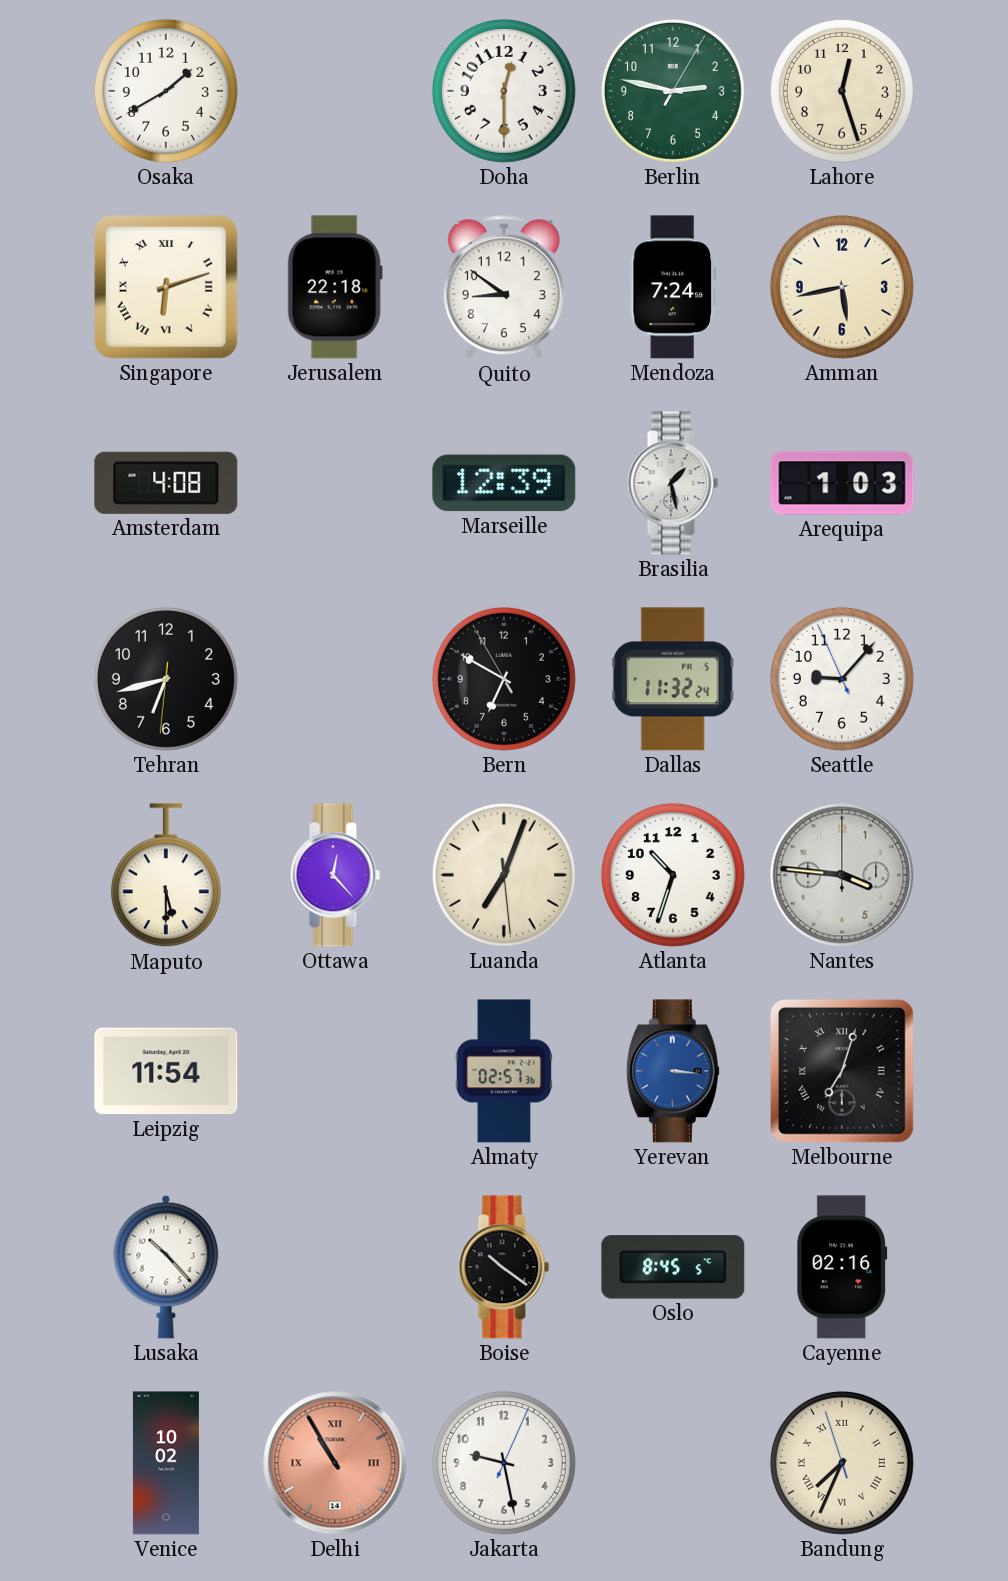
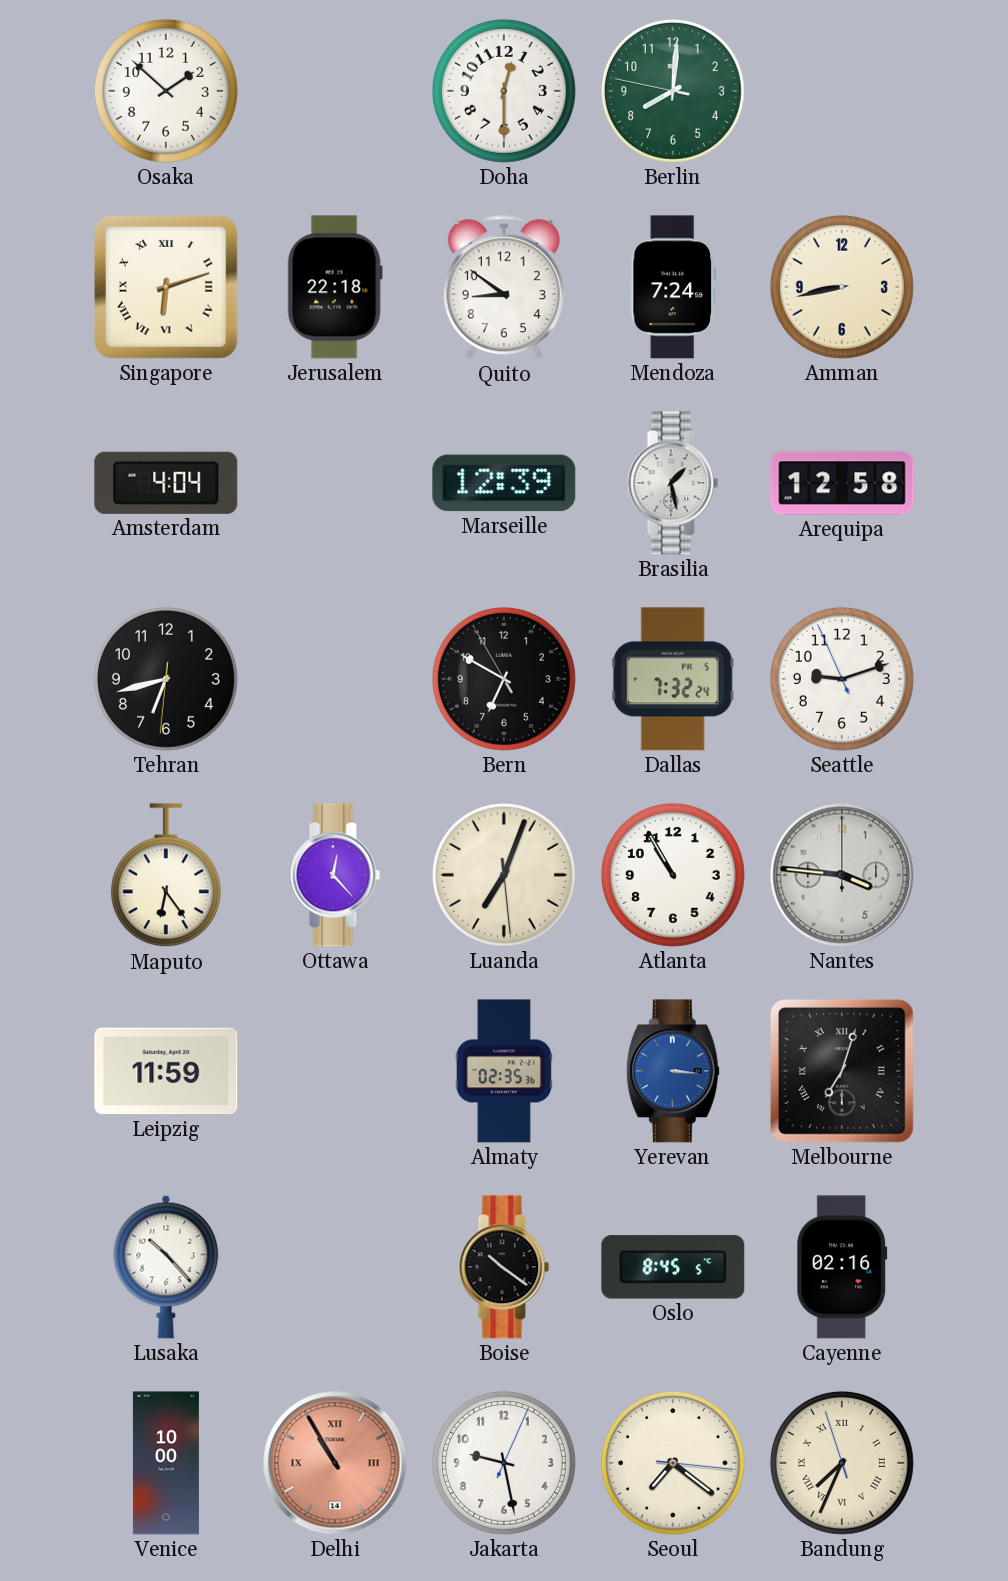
Osaka: 1:40 -> 1:52
Berlin: 2:47 -> 8:00
Lahore: 12:27 -> none
Amman: 5:43 -> 8:43
Amsterdam: 4:08 -> 4:04
Arequipa: 1:03 -> 12:58
Dallas: 11:32 -> 7:32
Seattle: 9:06 -> 9:11
Maputo: 5:30 -> 6:24
Atlanta: 10:33 -> 10:55
Leipzig: 11:54 -> 11:59
Almaty: 02:57 -> 02:35
Venice: 10:02 -> 10:00
Seoul: none -> 7:21
